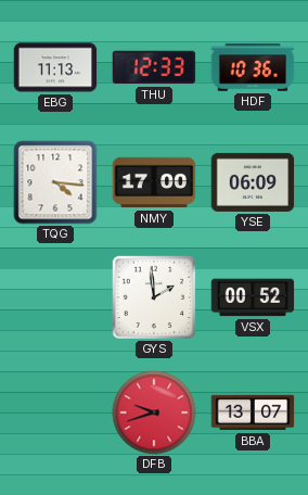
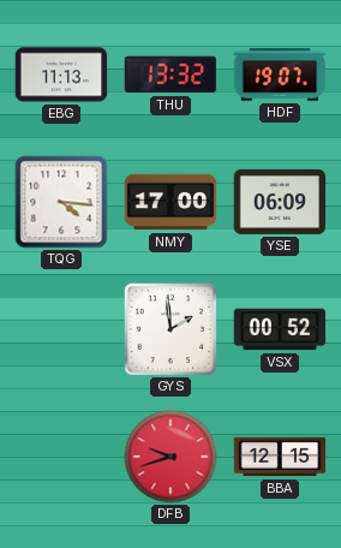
THU: 12:33 -> 13:32
HDF: 10:36 -> 19:07
BBA: 13:07 -> 12:15
